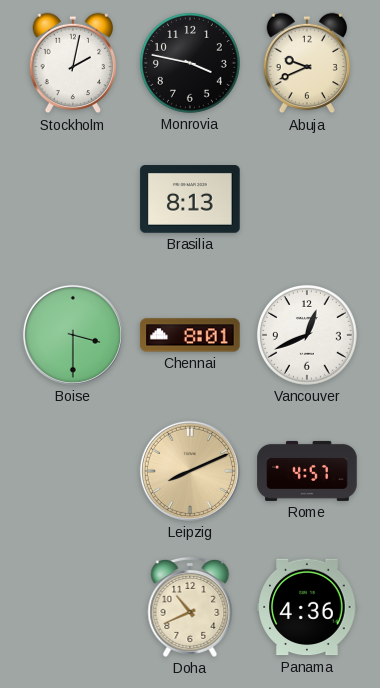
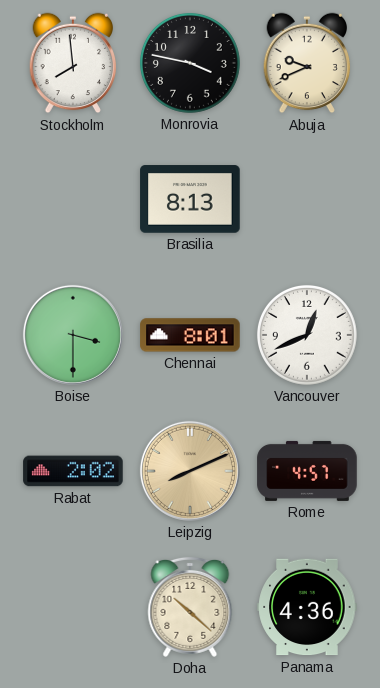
Stockholm: 2:02 -> 7:59
Rabat: none -> 2:02
Doha: 10:41 -> 10:22
